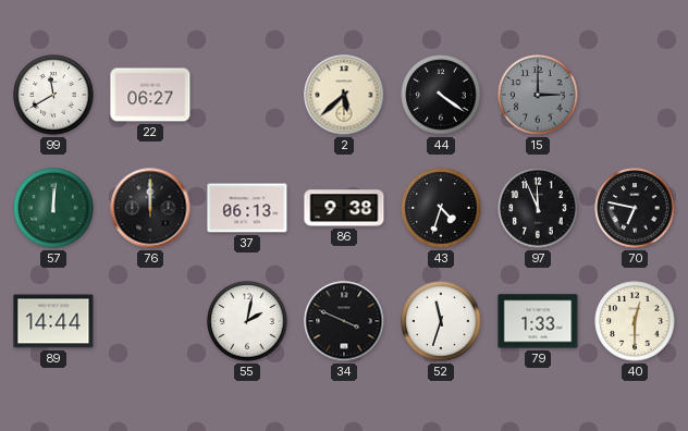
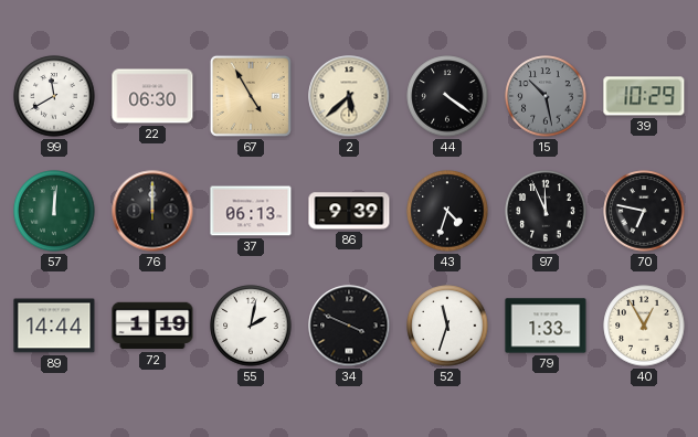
22: 06:27 -> 06:30
67: none -> 4:55
15: 3:00 -> 10:28
39: none -> 10:29
86: 9:38 -> 9:39
72: none -> 1:19
40: 12:30 -> 12:55
